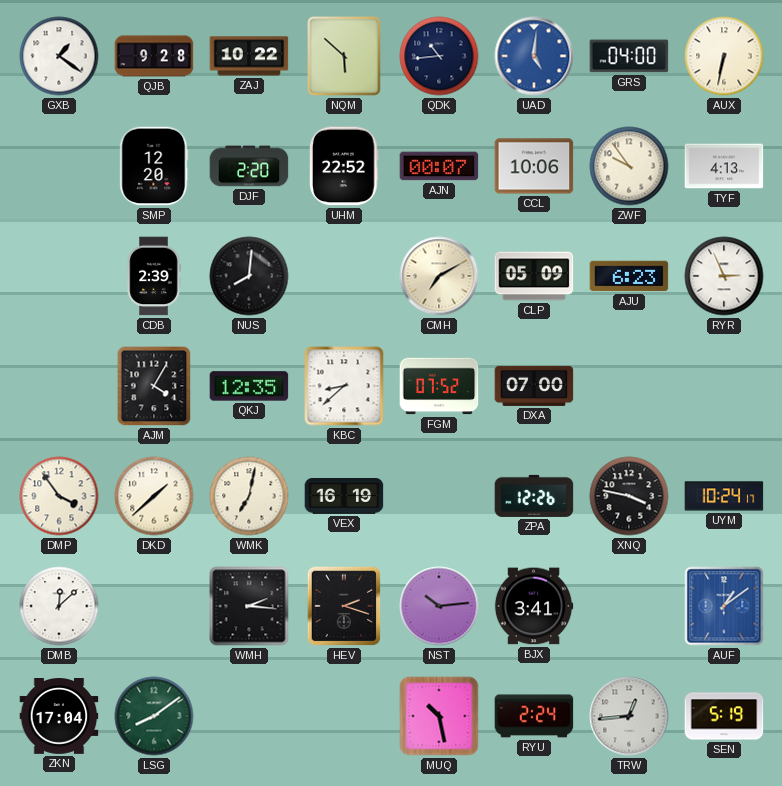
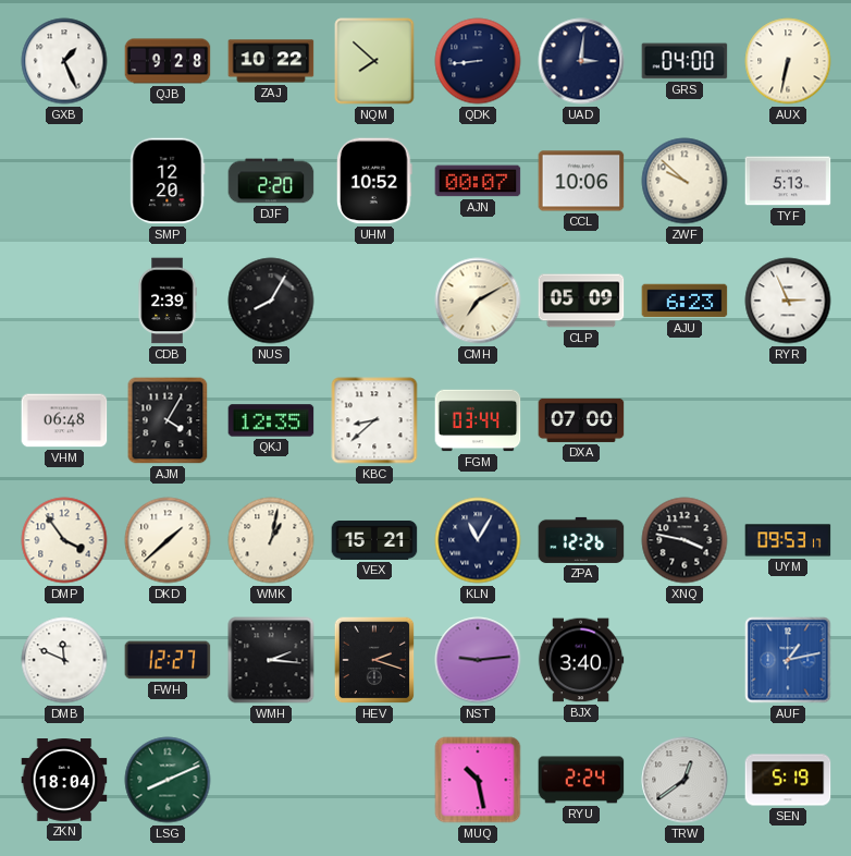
GXB: 1:21 -> 1:26
NQM: 5:52 -> 7:52
QDK: 10:44 -> 8:44
UAD: 5:01 -> 3:01
UAD dial: blue -> navy
UHM: 22:52 -> 10:52
ZWF: 9:54 -> 9:52
TYF: 4:13 -> 5:13
NUS: 8:01 -> 8:05
VHM: none -> 06:48
FGM: 07:52 -> 03:44
WMK: 7:02 -> 1:02
VEX: 16:19 -> 15:21
KLN: none -> 11:05
UYM: 10:24 -> 09:53
DMB: 12:08 -> 11:49
FWH: none -> 12:27
NST: 10:14 -> 9:14
BJX: 3:41 -> 3:40
AUF: 1:09 -> 1:13
ZKN: 17:04 -> 18:04
LSG: 8:09 -> 8:11
TRW: 12:44 -> 12:39
